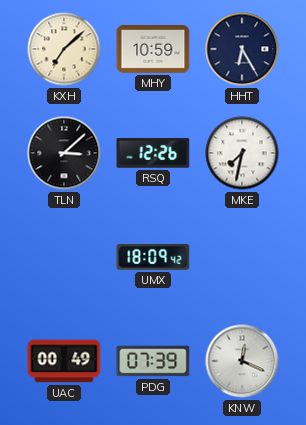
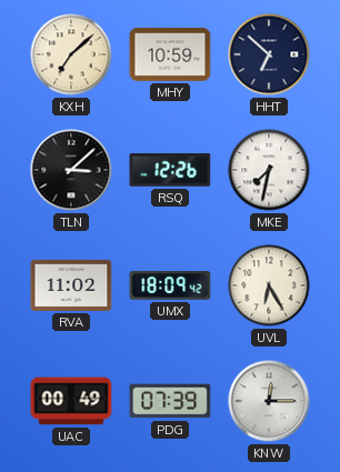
HHT: 6:25 -> 6:52
RVA: none -> 11:02
UVL: none -> 6:25
KNW: 12:19 -> 12:15
